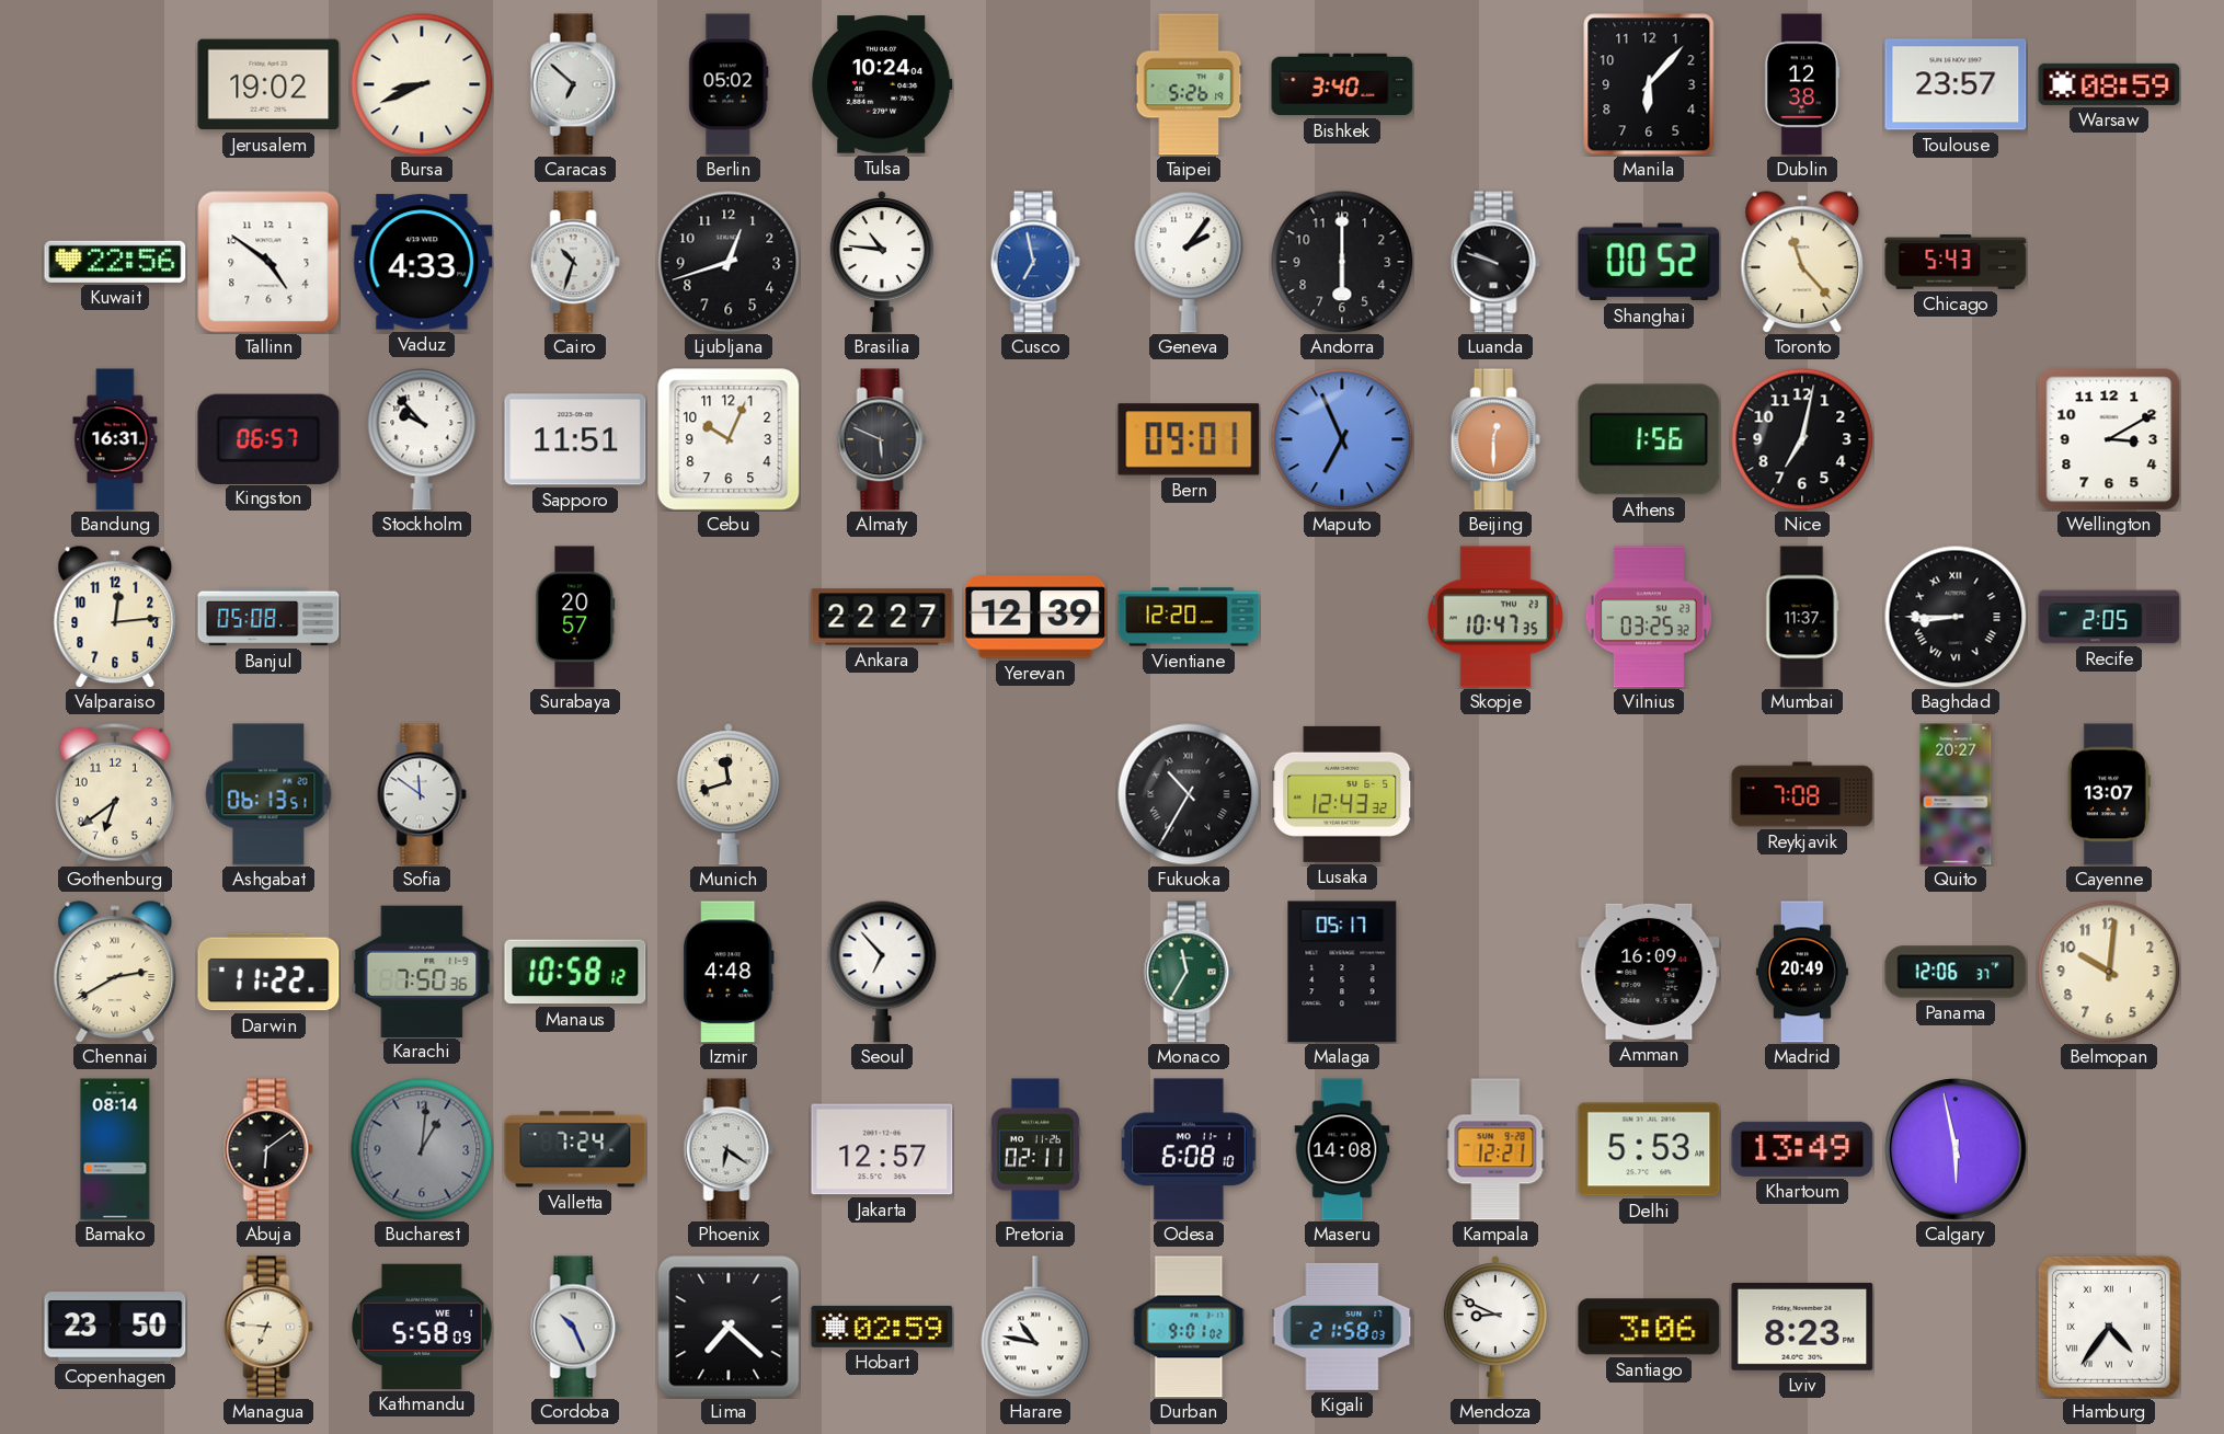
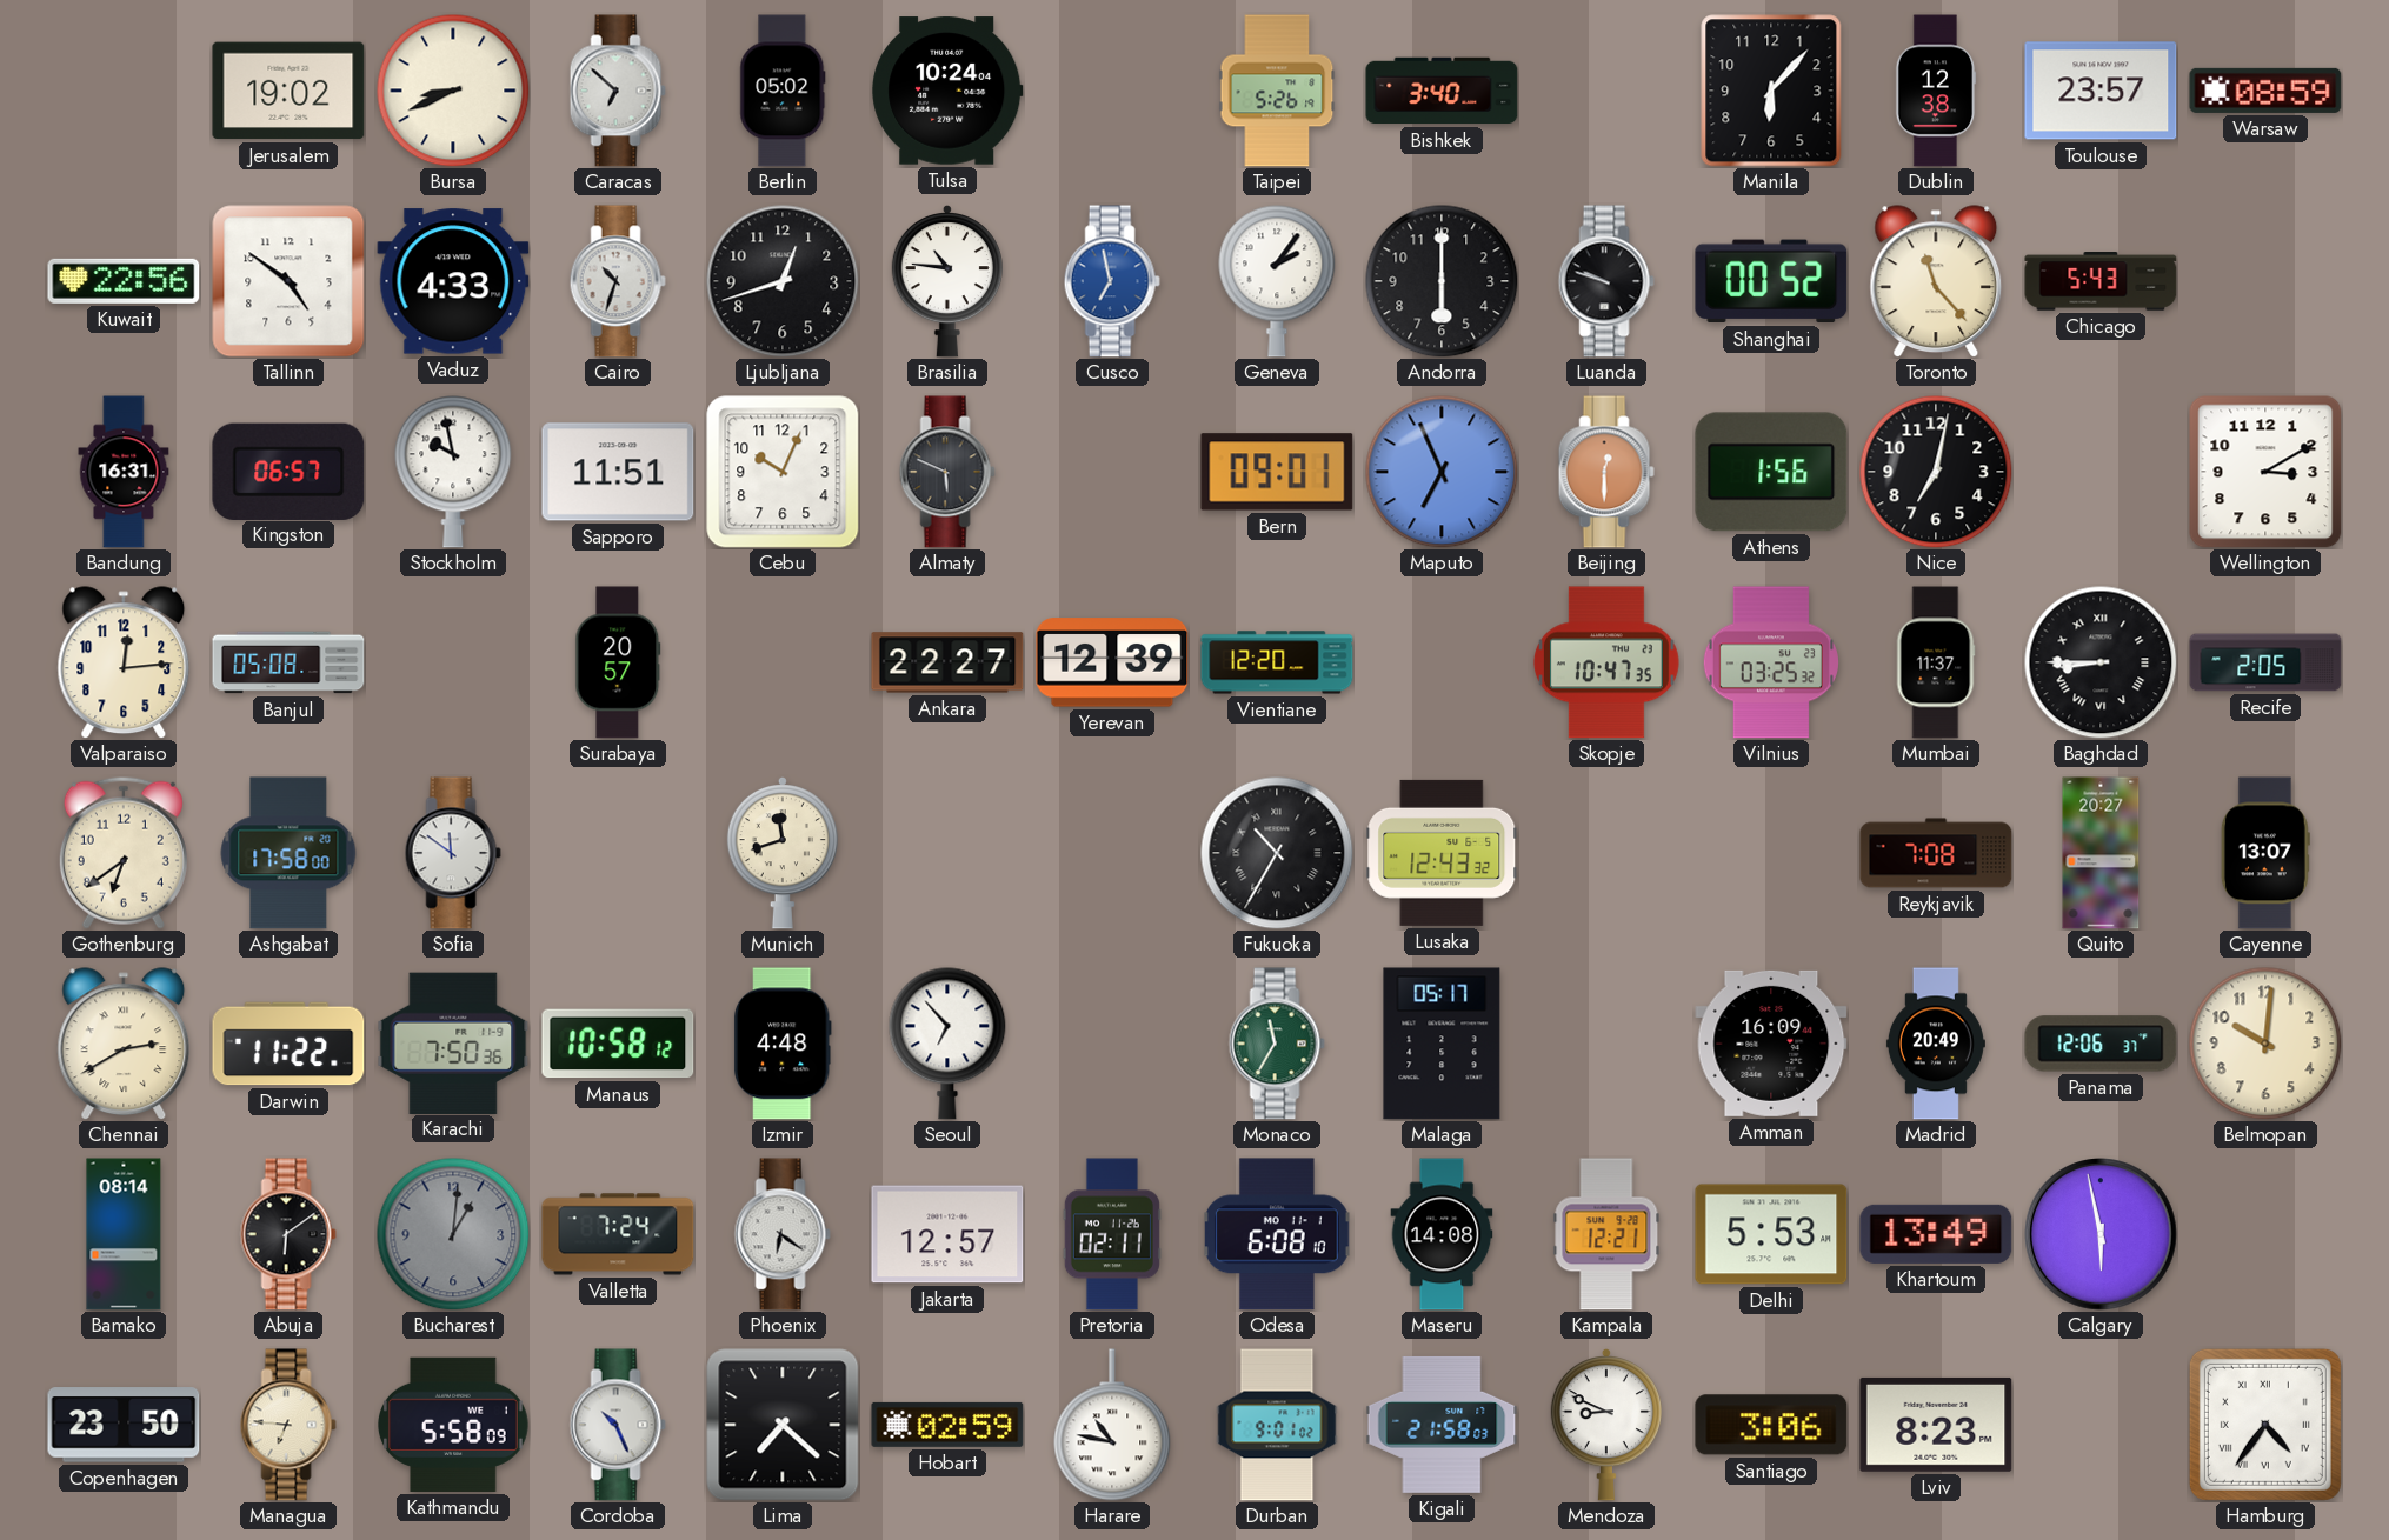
Stockholm: 9:53 -> 9:58
Ashgabat: 06:13 -> 17:58
